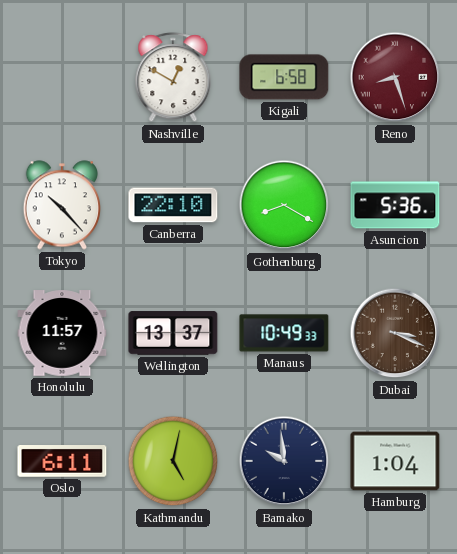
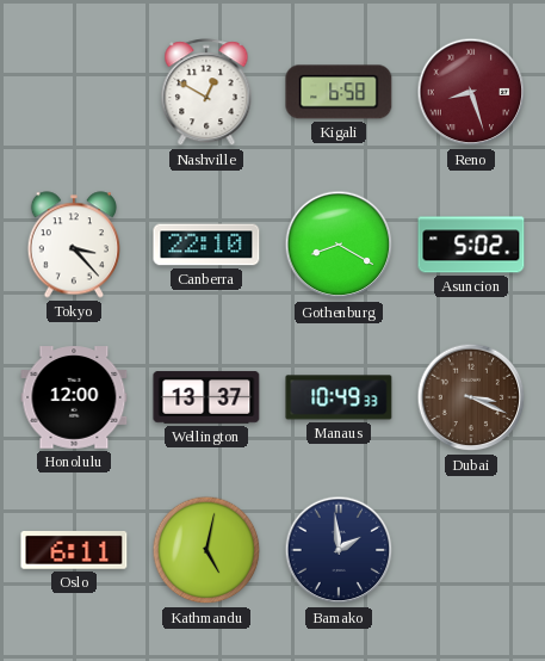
Tokyo: 10:23 -> 3:23
Asuncion: 5:36 -> 5:02
Honolulu: 11:57 -> 12:00
Bamako: 9:59 -> 1:59
Hamburg: 1:04 -> none
